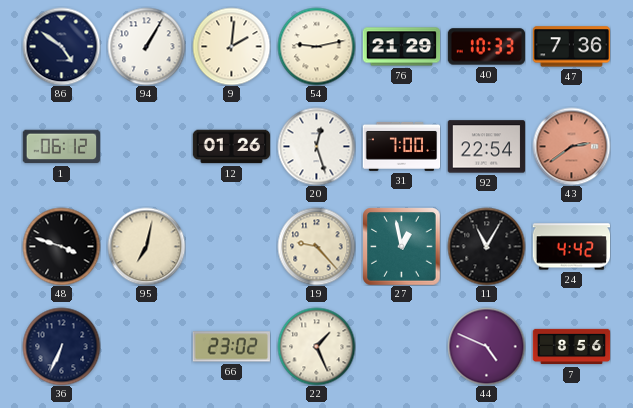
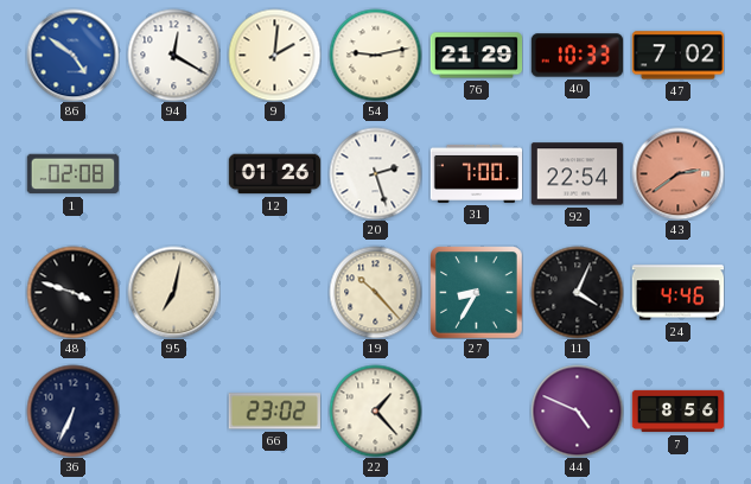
86 dial: navy -> blue
94: 1:05 -> 12:20
47: 7:36 -> 7:02
1: 06:12 -> 02:08
20: 12:27 -> 2:27
19: 9:23 -> 10:23
27: 12:58 -> 8:35
11: 11:05 -> 4:04
24: 4:42 -> 4:46
22: 1:26 -> 1:23
